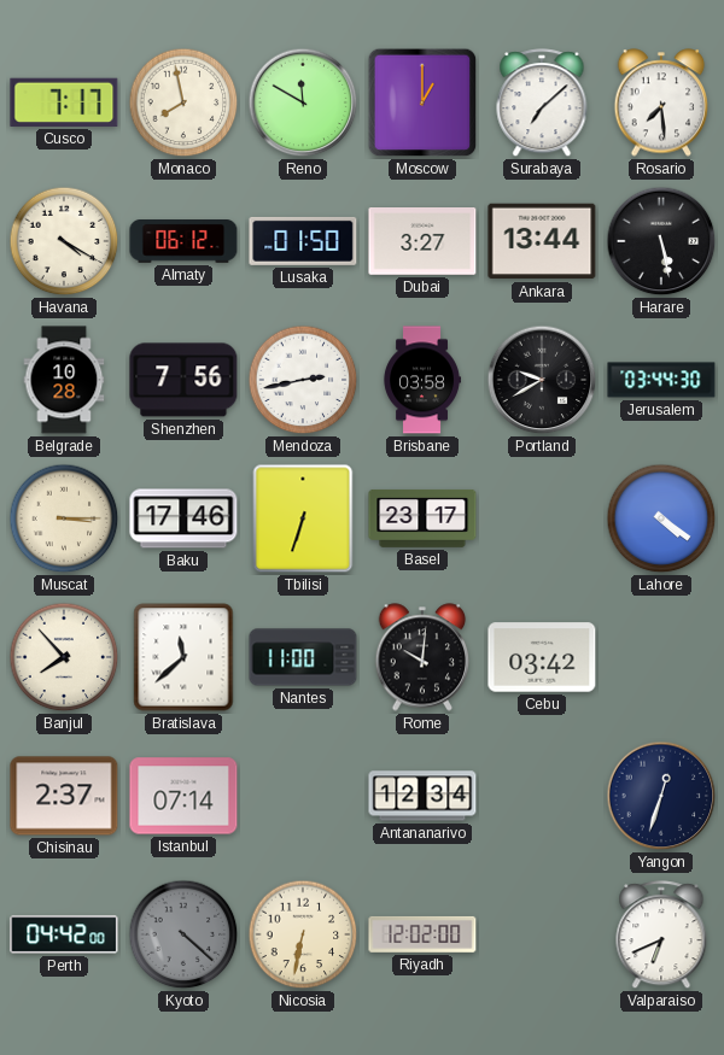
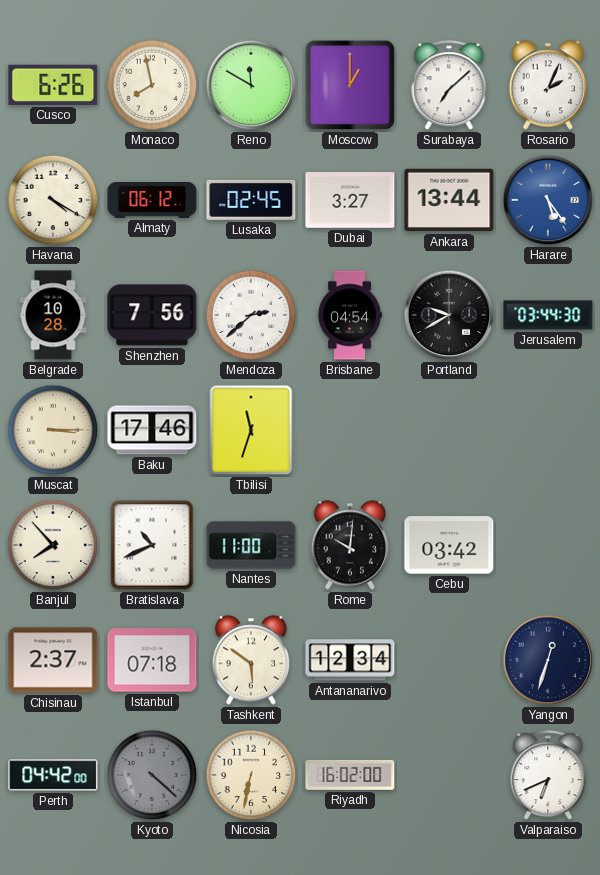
Cusco: 7:17 -> 6:26
Rosario: 7:29 -> 2:04
Lusaka: 01:50 -> 02:45
Harare: 5:28 -> 5:24
Harare dial: black -> blue
Mendoza: 2:43 -> 2:38
Brisbane: 03:58 -> 04:54
Tbilisi: 6:33 -> 11:33
Basel: 23:17 -> none
Lahore: 4:21 -> none
Bratislava: 11:38 -> 10:41
Istanbul: 07:14 -> 07:18
Tashkent: none -> 5:51
Riyadh: 12:02 -> 16:02
